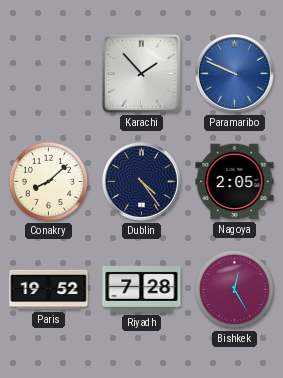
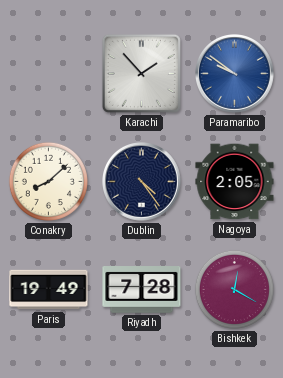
Paramaribo: 9:49 -> 9:51
Paris: 19:52 -> 19:49
Bishkek: 12:25 -> 12:20
